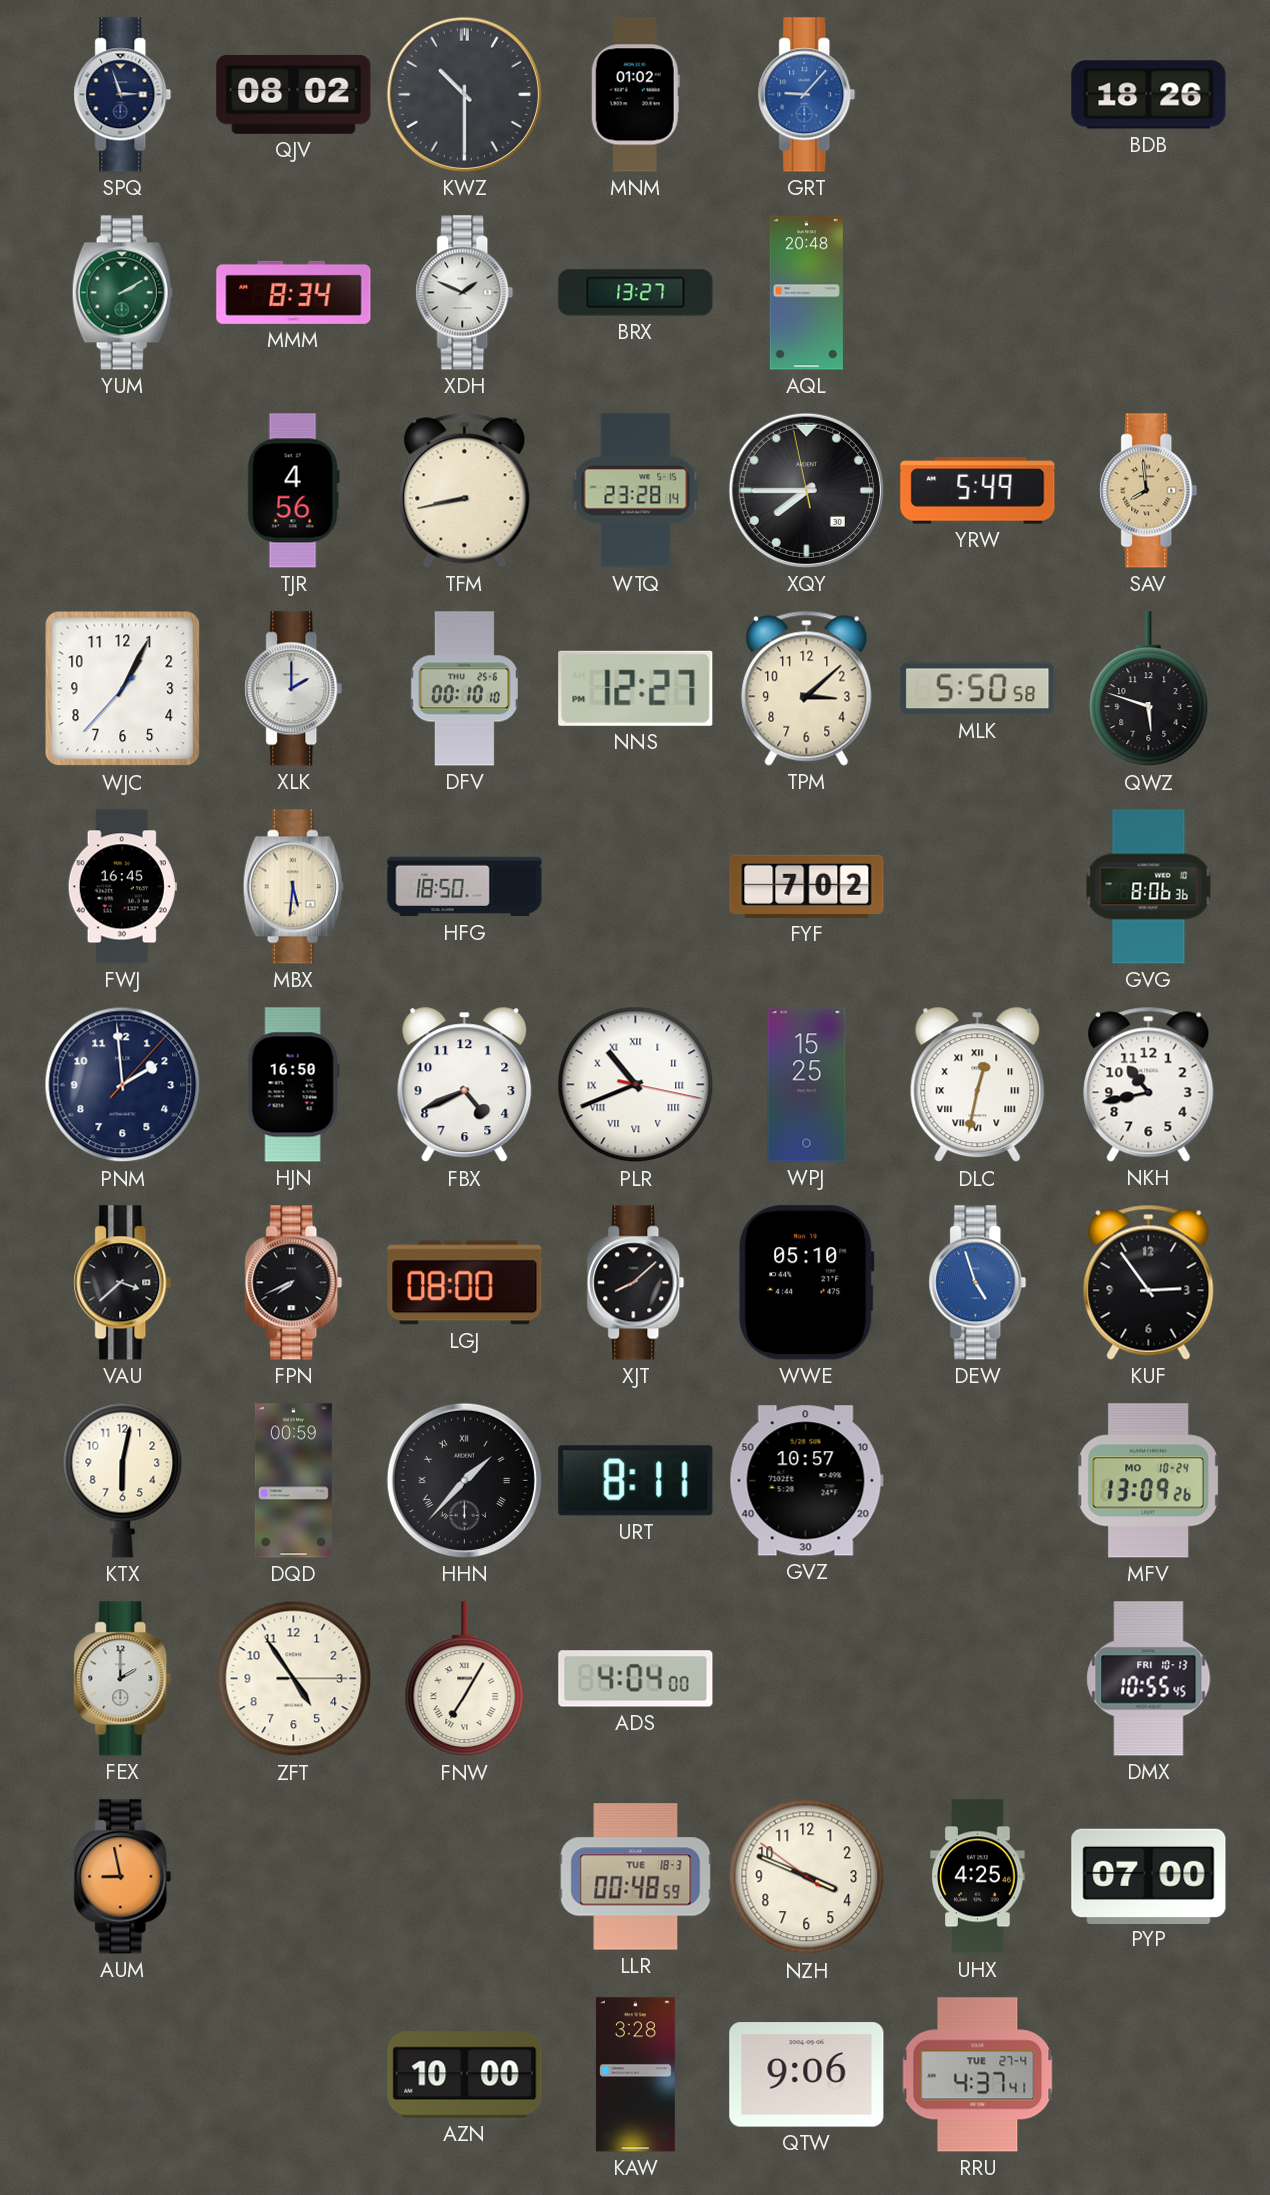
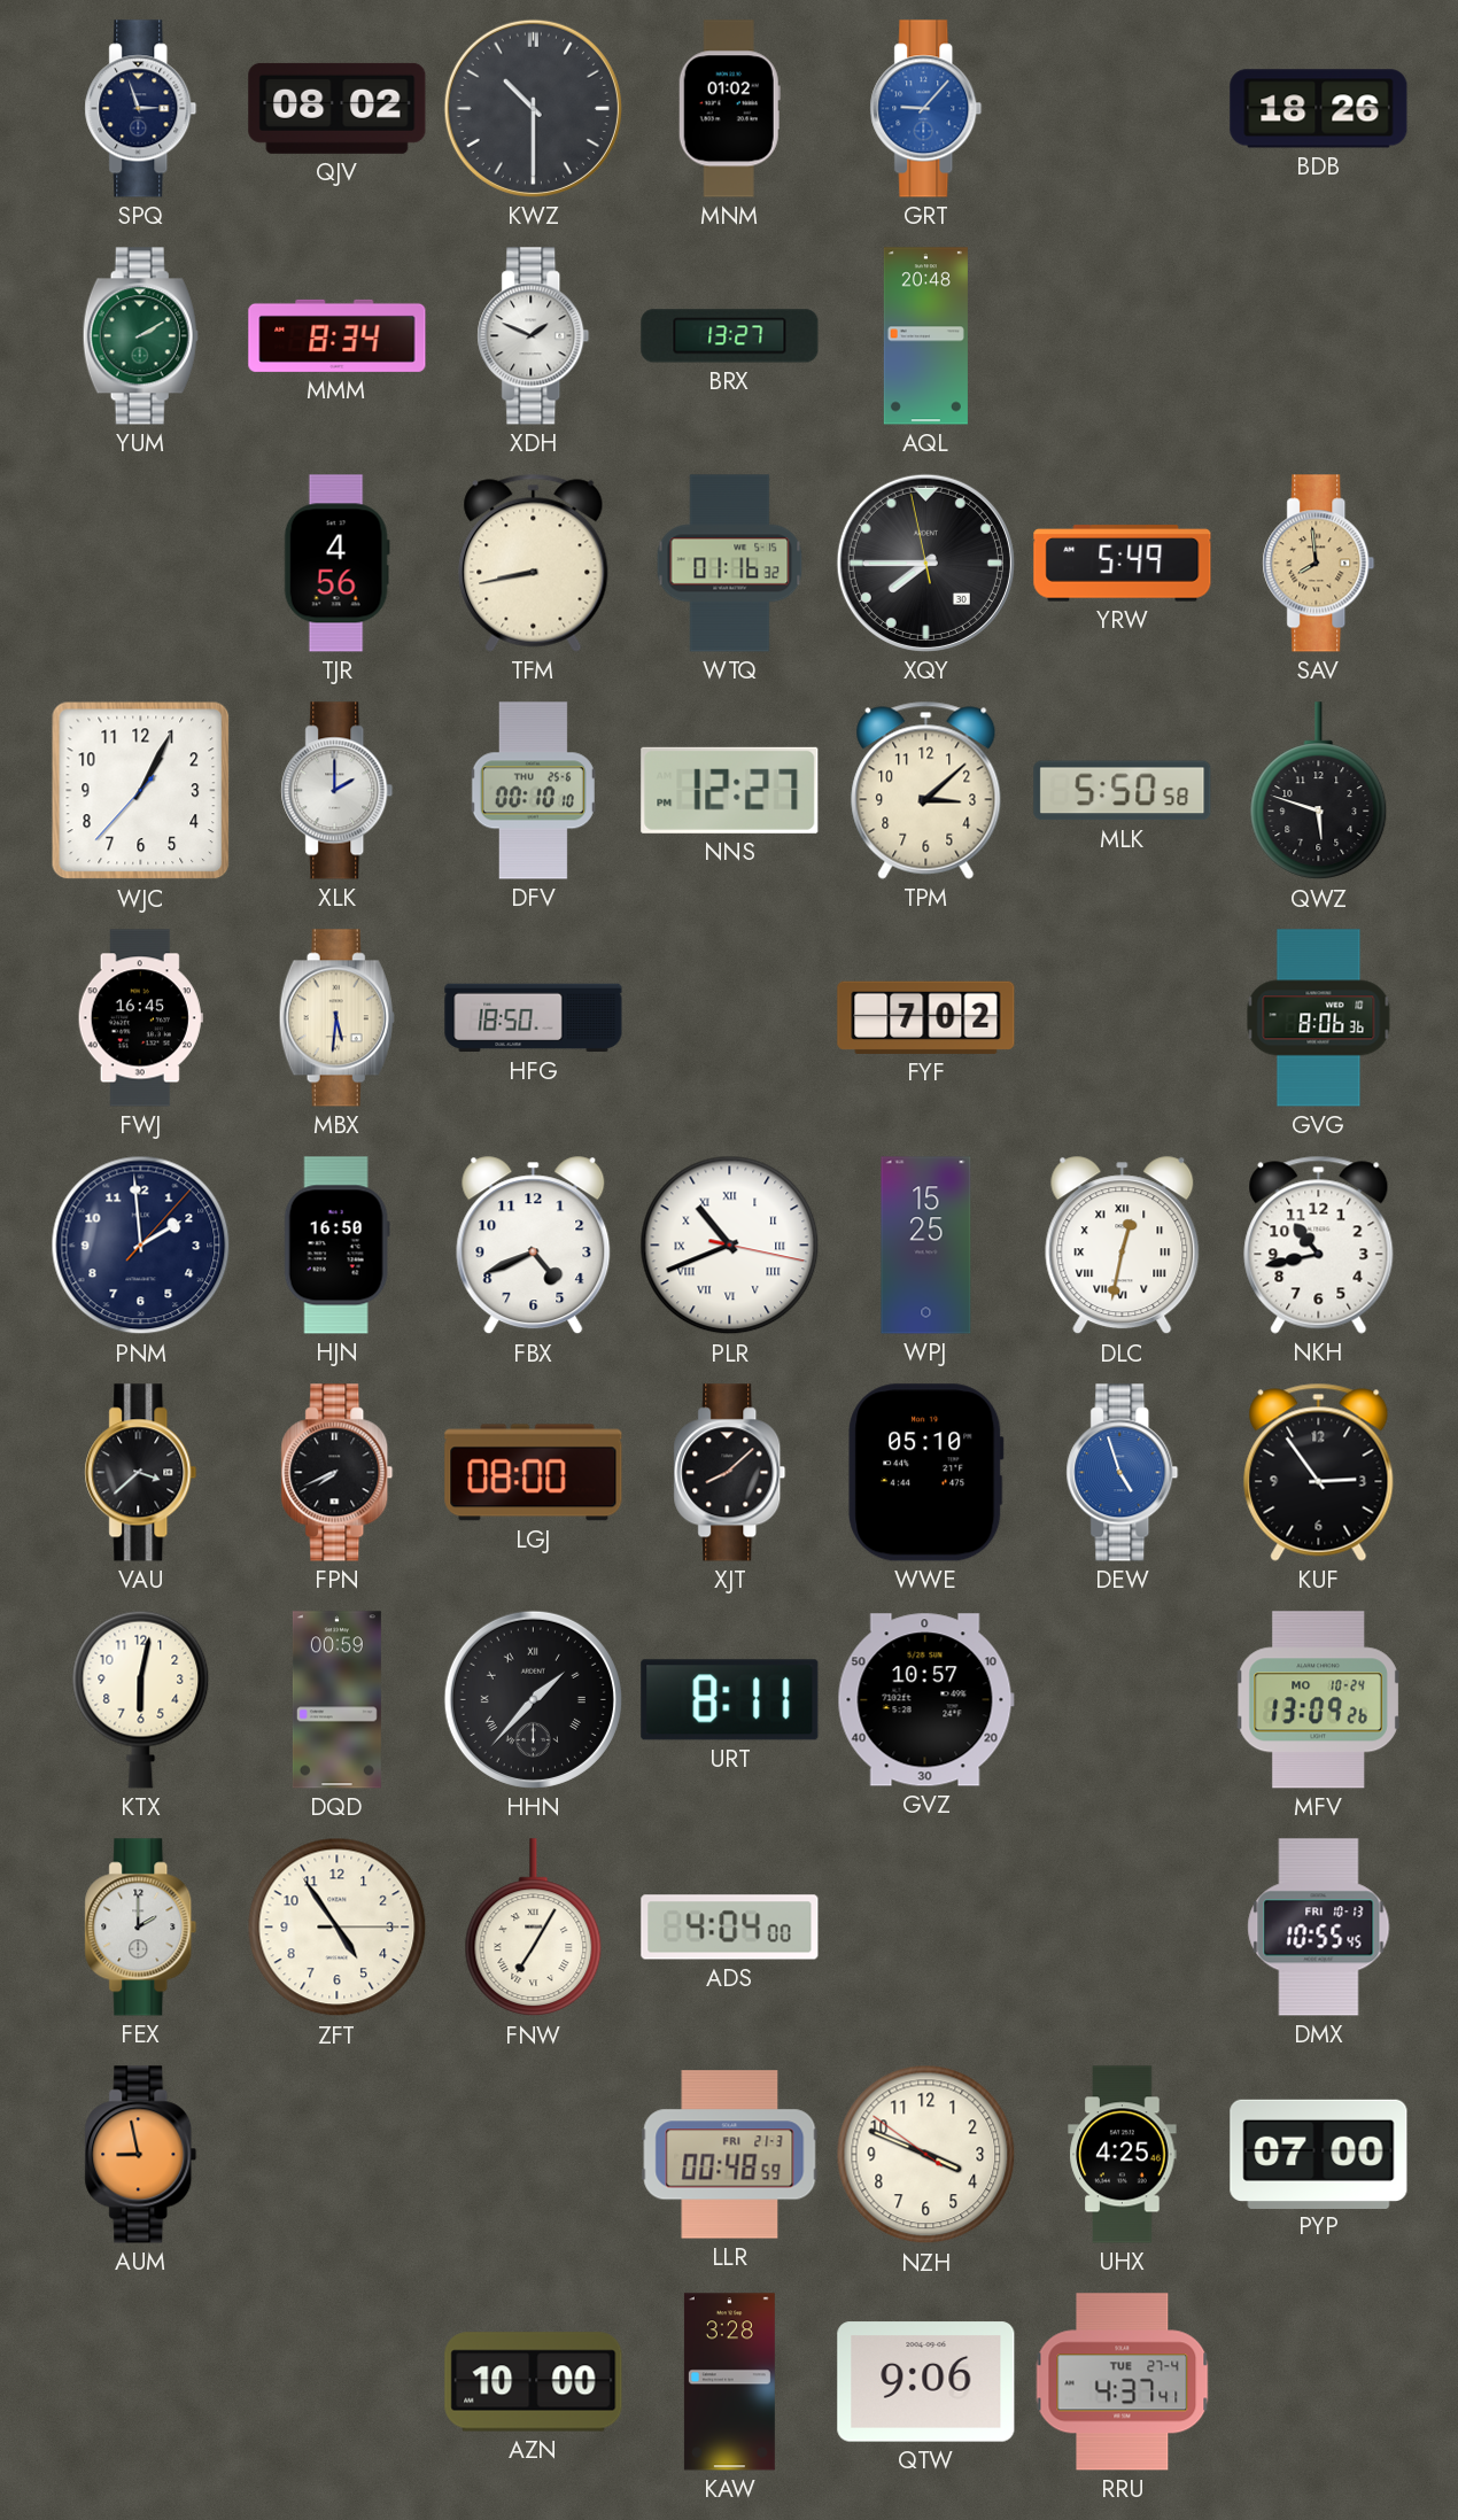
WTQ: 23:28 -> 01:16
LLR date: TUE 18-3 -> FRI 21-3
